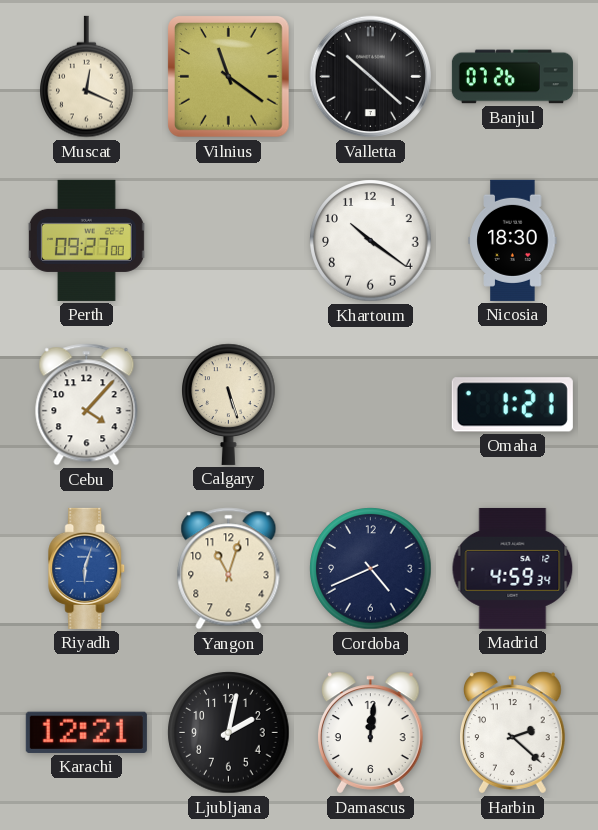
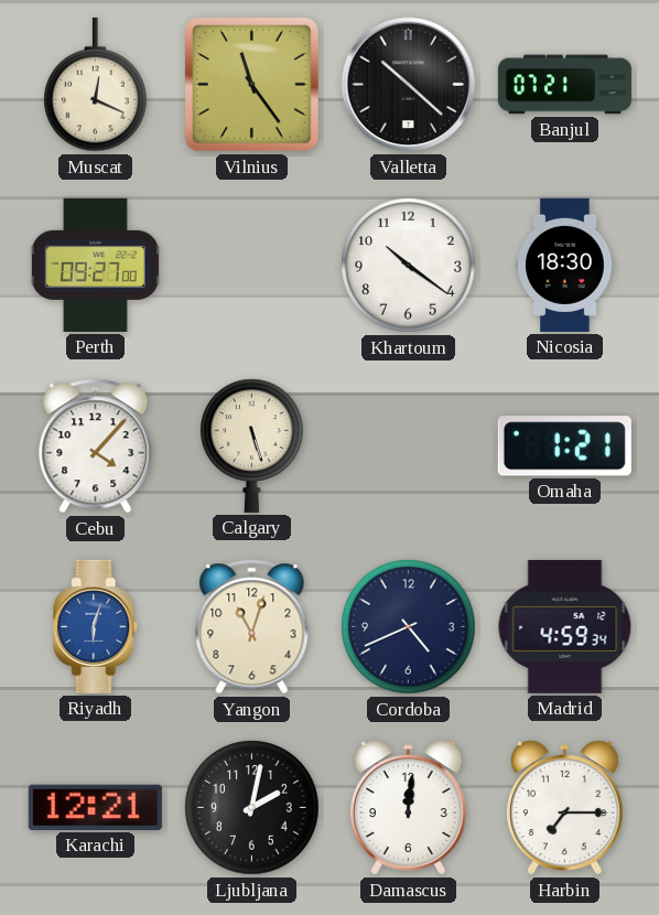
Vilnius: 11:21 -> 11:24
Banjul: 07:26 -> 07:21
Harbin: 2:22 -> 7:15
